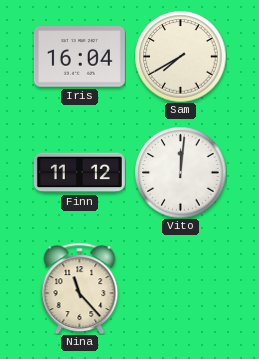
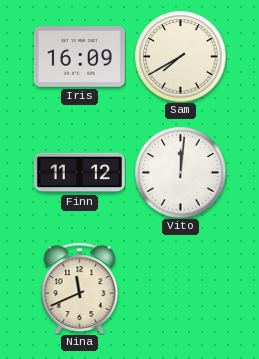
Iris: 16:04 -> 16:09
Nina: 11:23 -> 11:41
